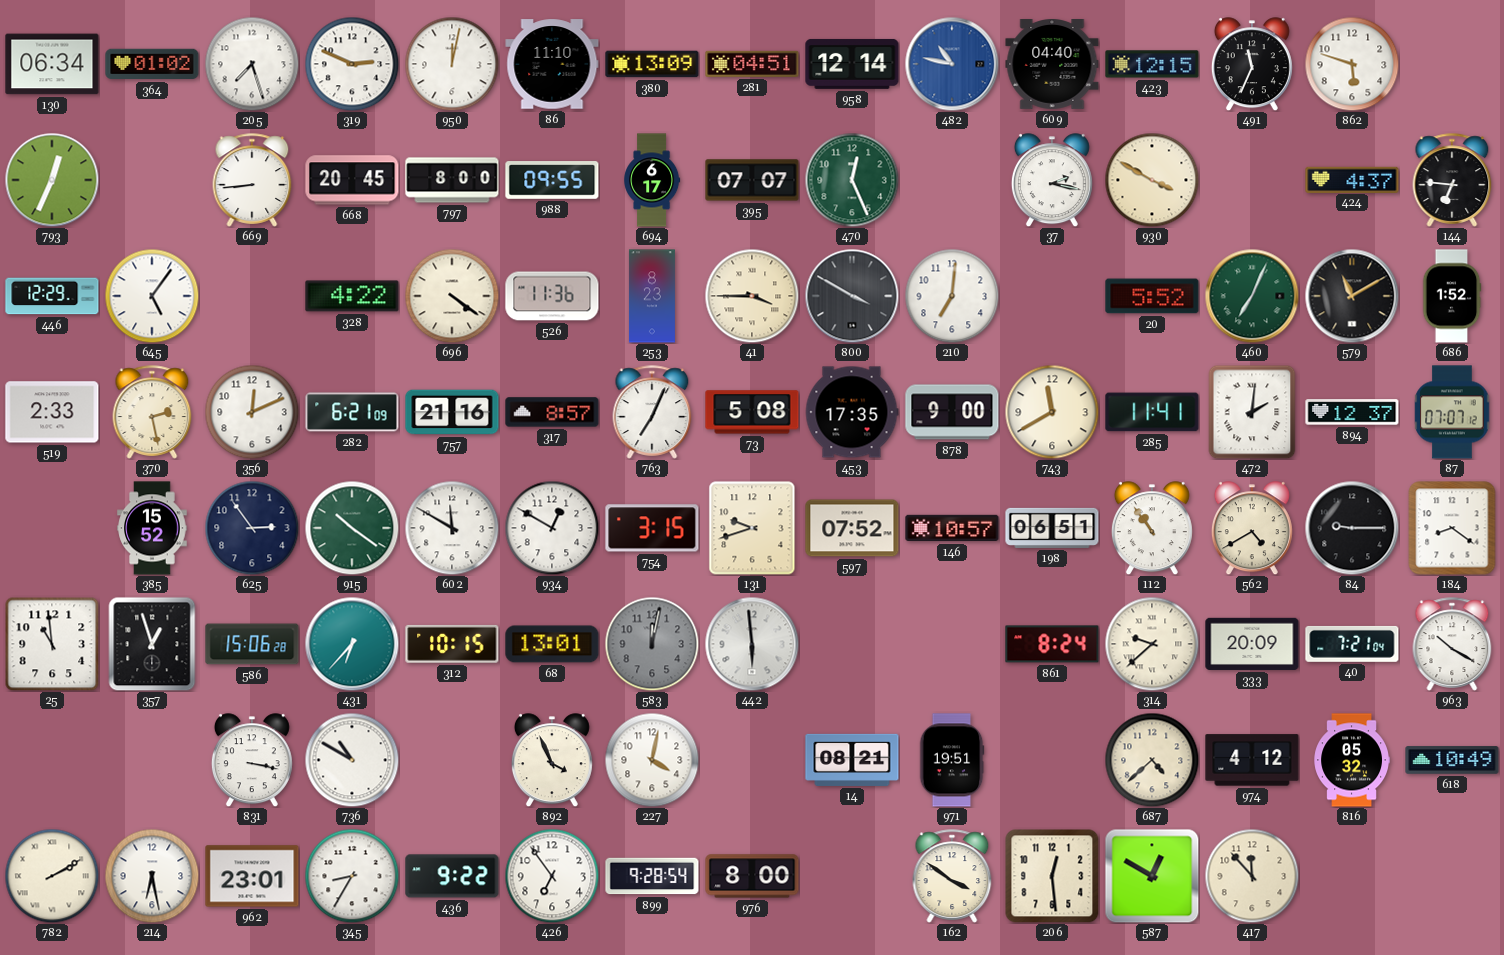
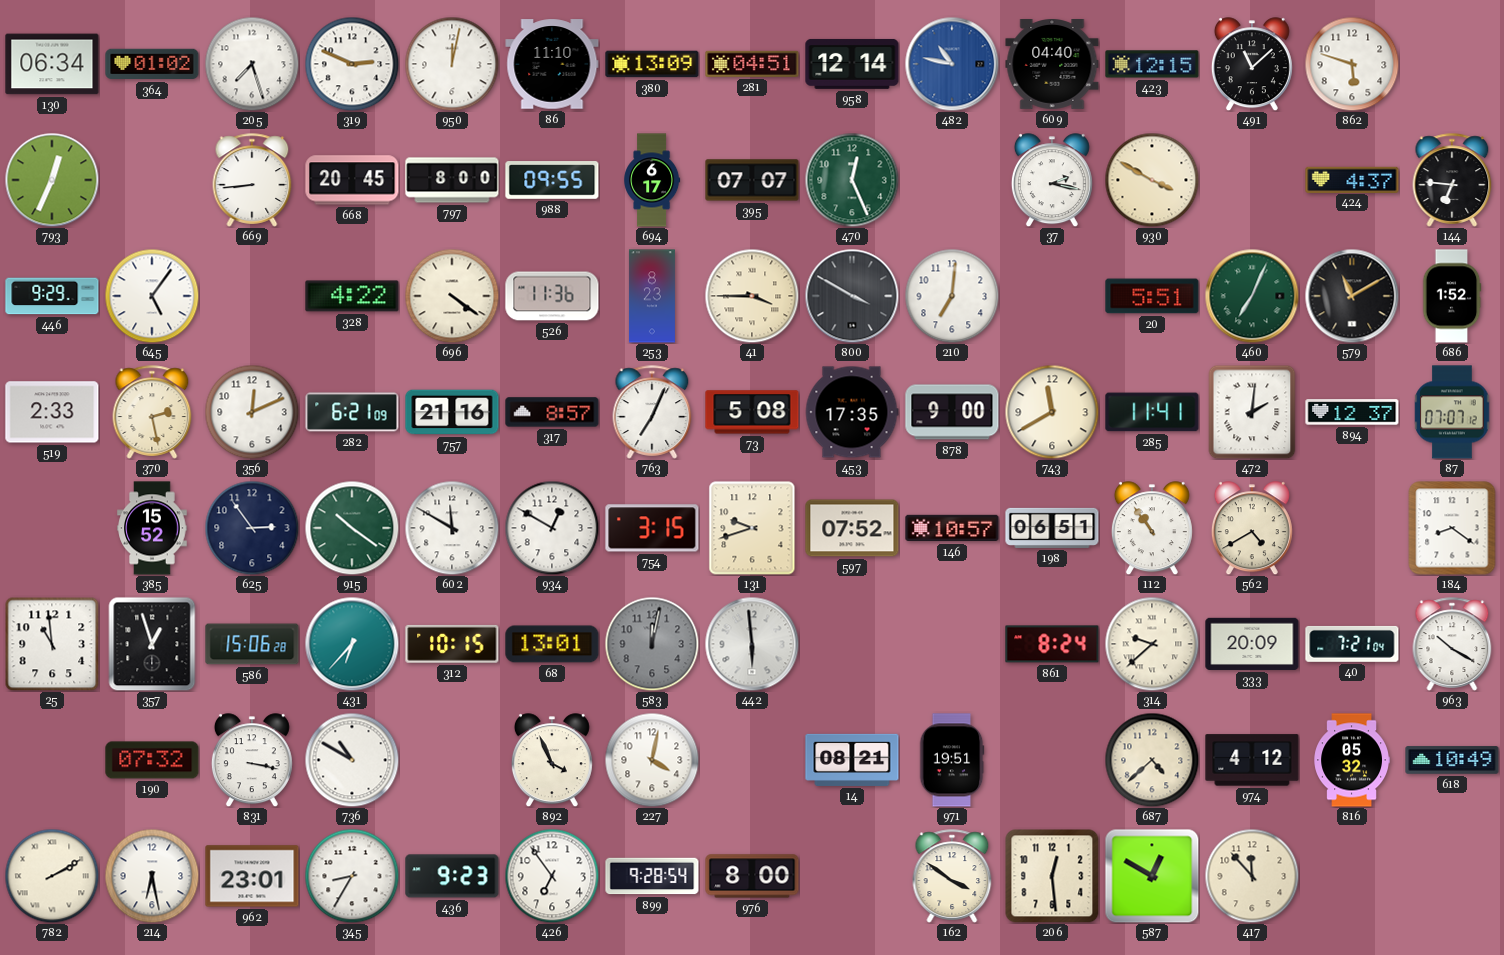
491: 11:34 -> 11:08
446: 12:29 -> 9:29
20: 5:52 -> 5:51
84: 9:15 -> none
190: none -> 07:32
436: 9:22 -> 9:23
